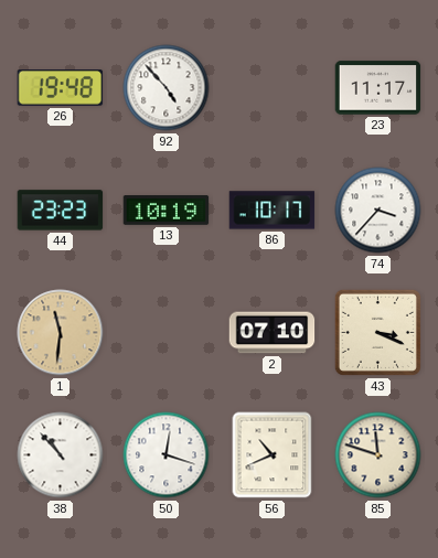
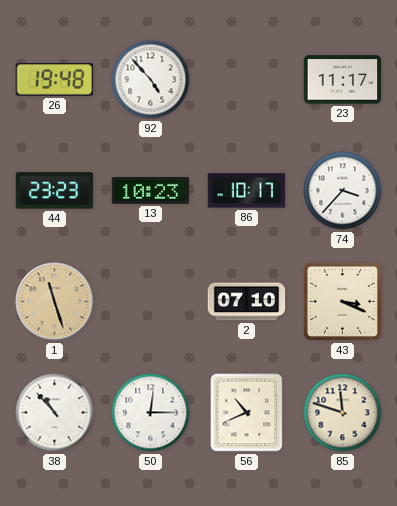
13: 10:19 -> 10:23
1: 11:31 -> 11:27
50: 12:18 -> 12:15
